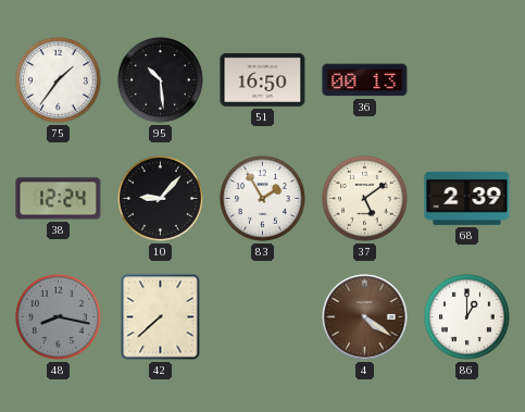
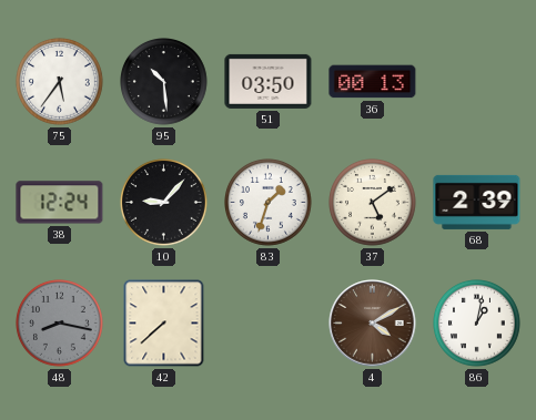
75: 1:36 -> 5:36
51: 16:50 -> 03:50
83: 1:55 -> 1:33
4: 4:21 -> 4:10
86: 1:00 -> 1:02
